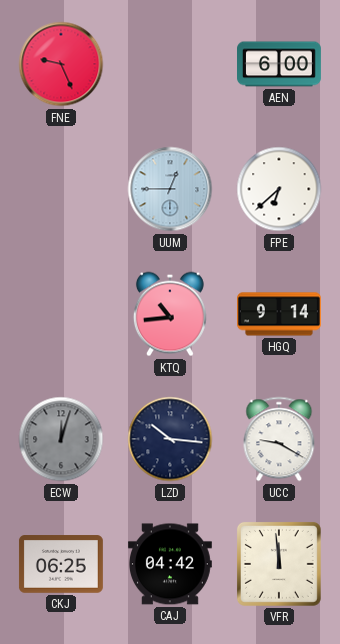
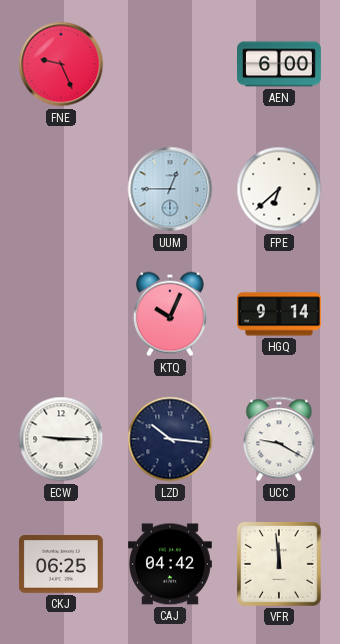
KTQ: 10:44 -> 10:04
ECW: 12:03 -> 9:15
ECW dial: grey -> white
